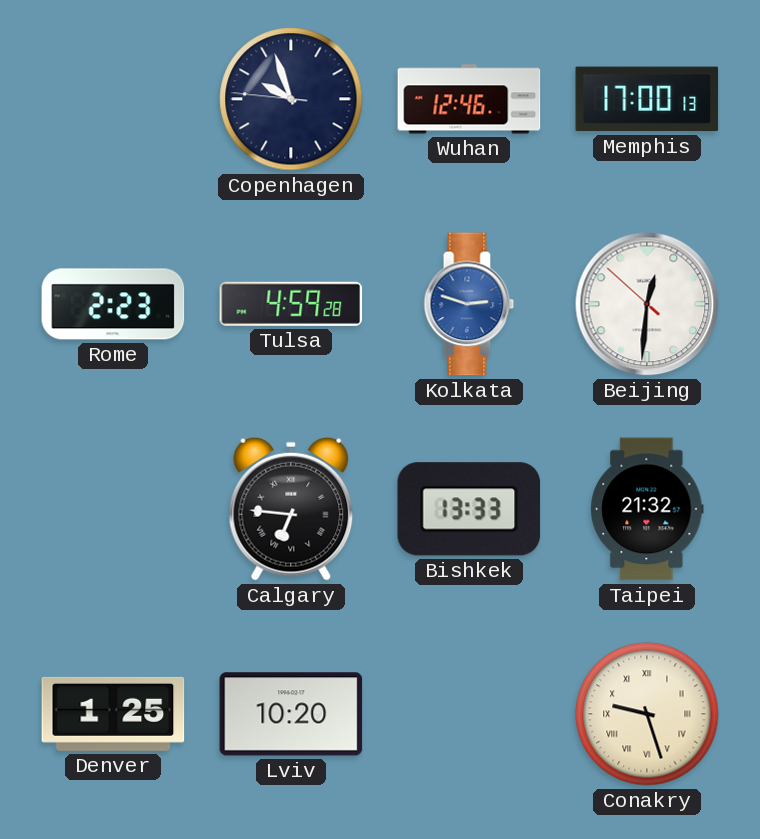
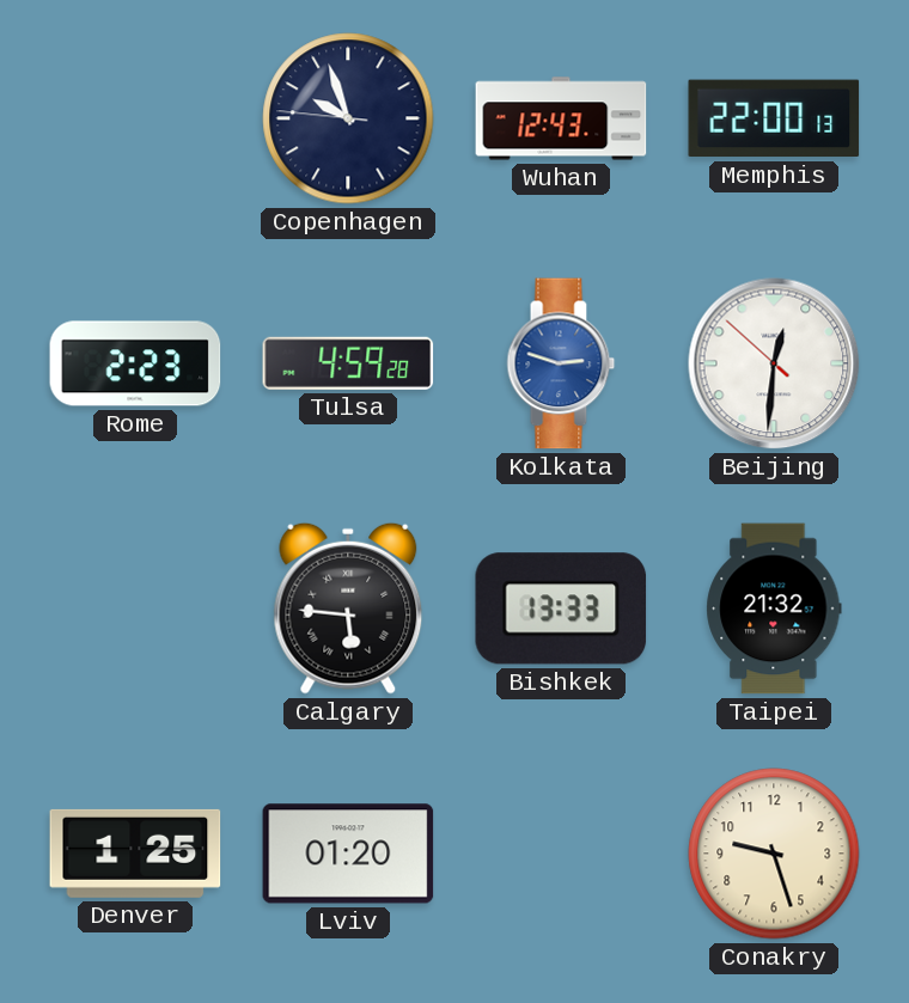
Wuhan: 12:46 -> 12:43
Memphis: 17:00 -> 22:00
Calgary: 6:46 -> 5:46
Lviv: 10:20 -> 01:20
Conakry numerals: Roman -> Arabic
